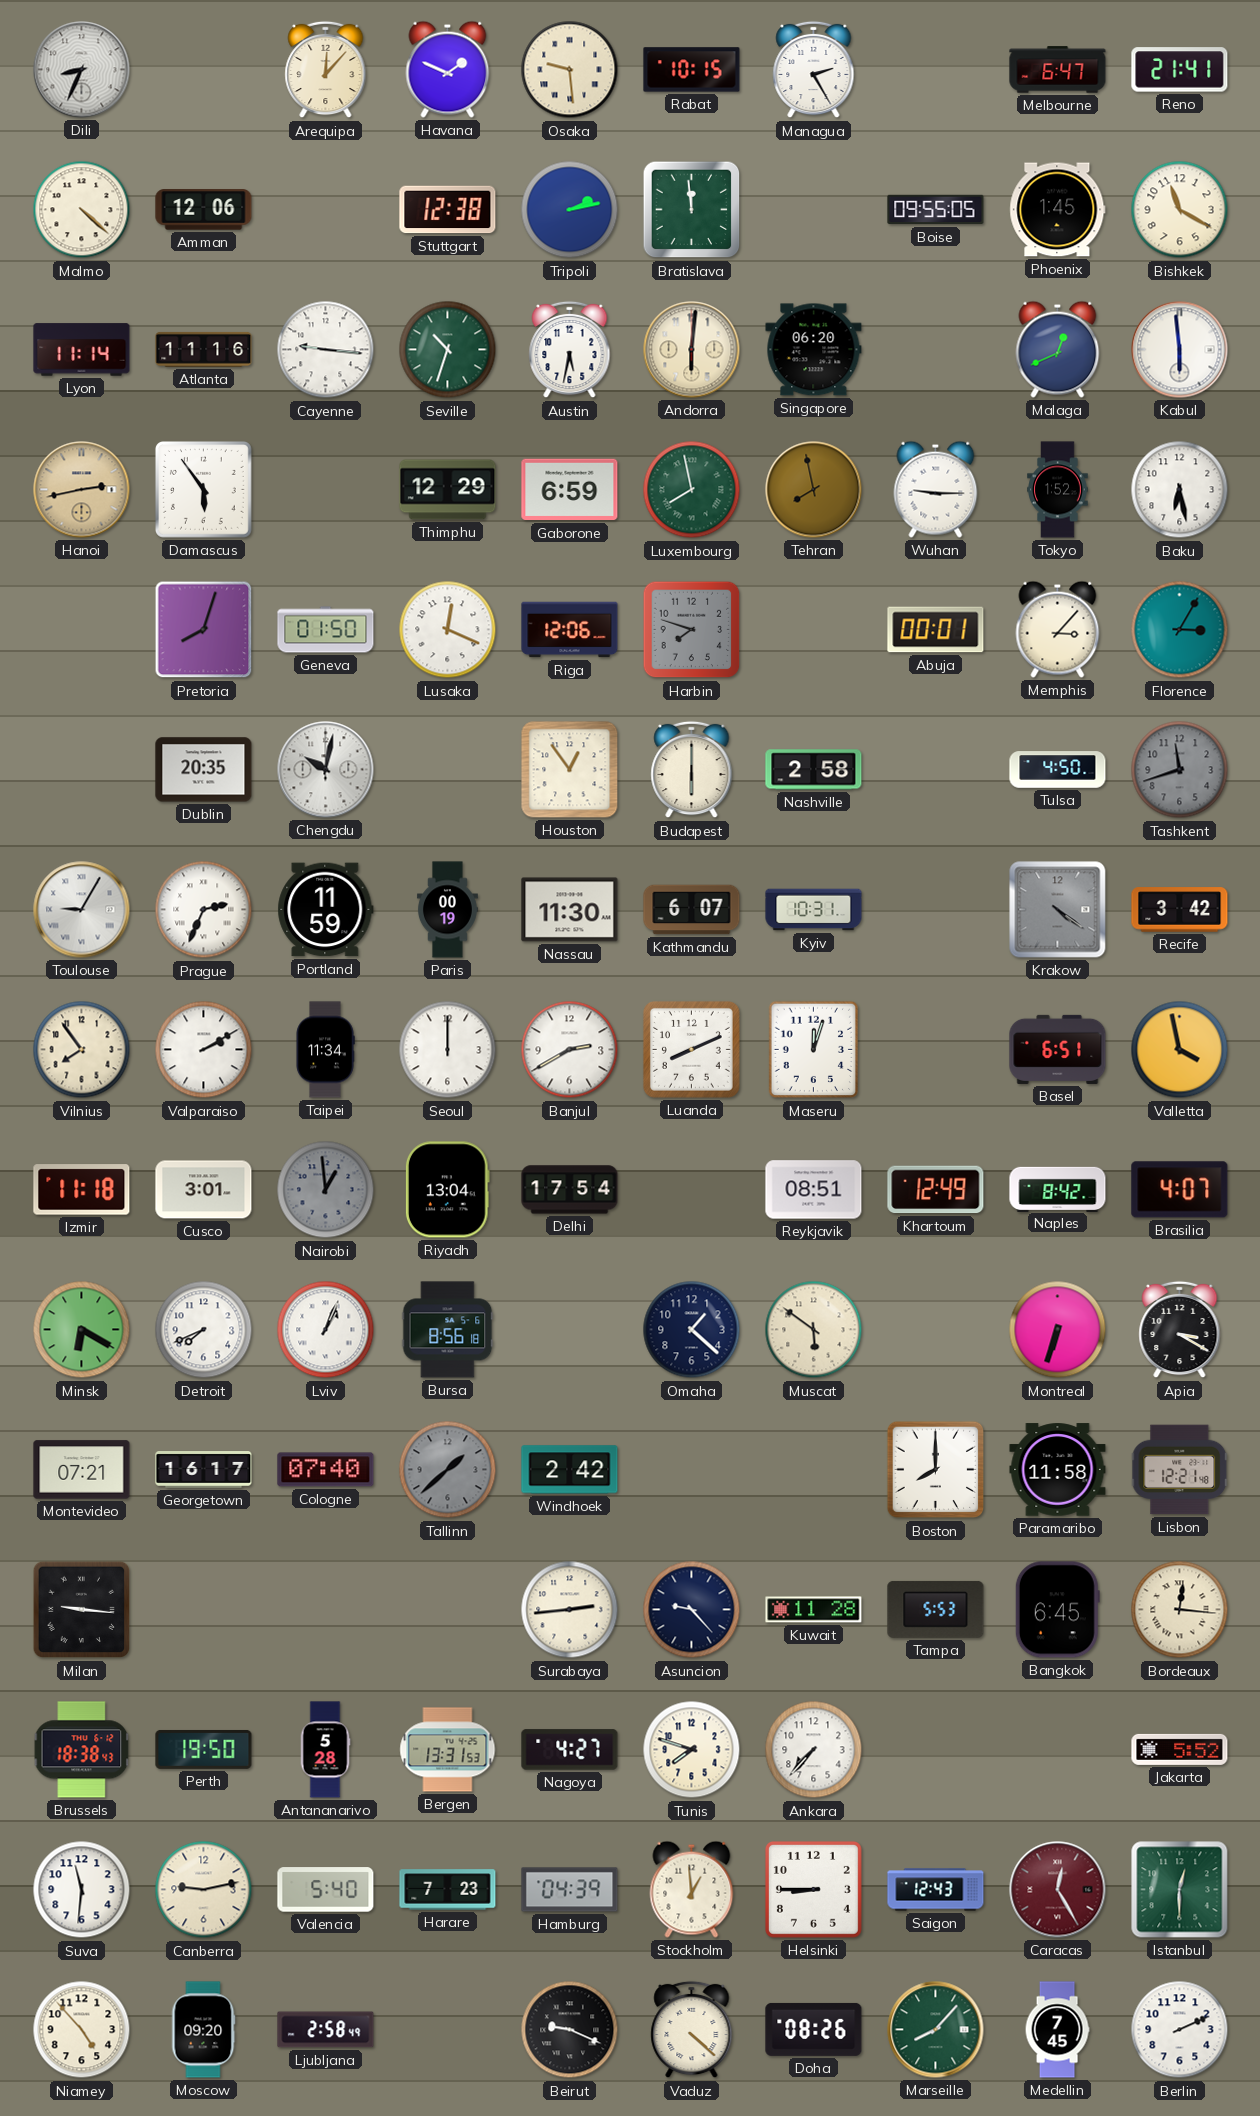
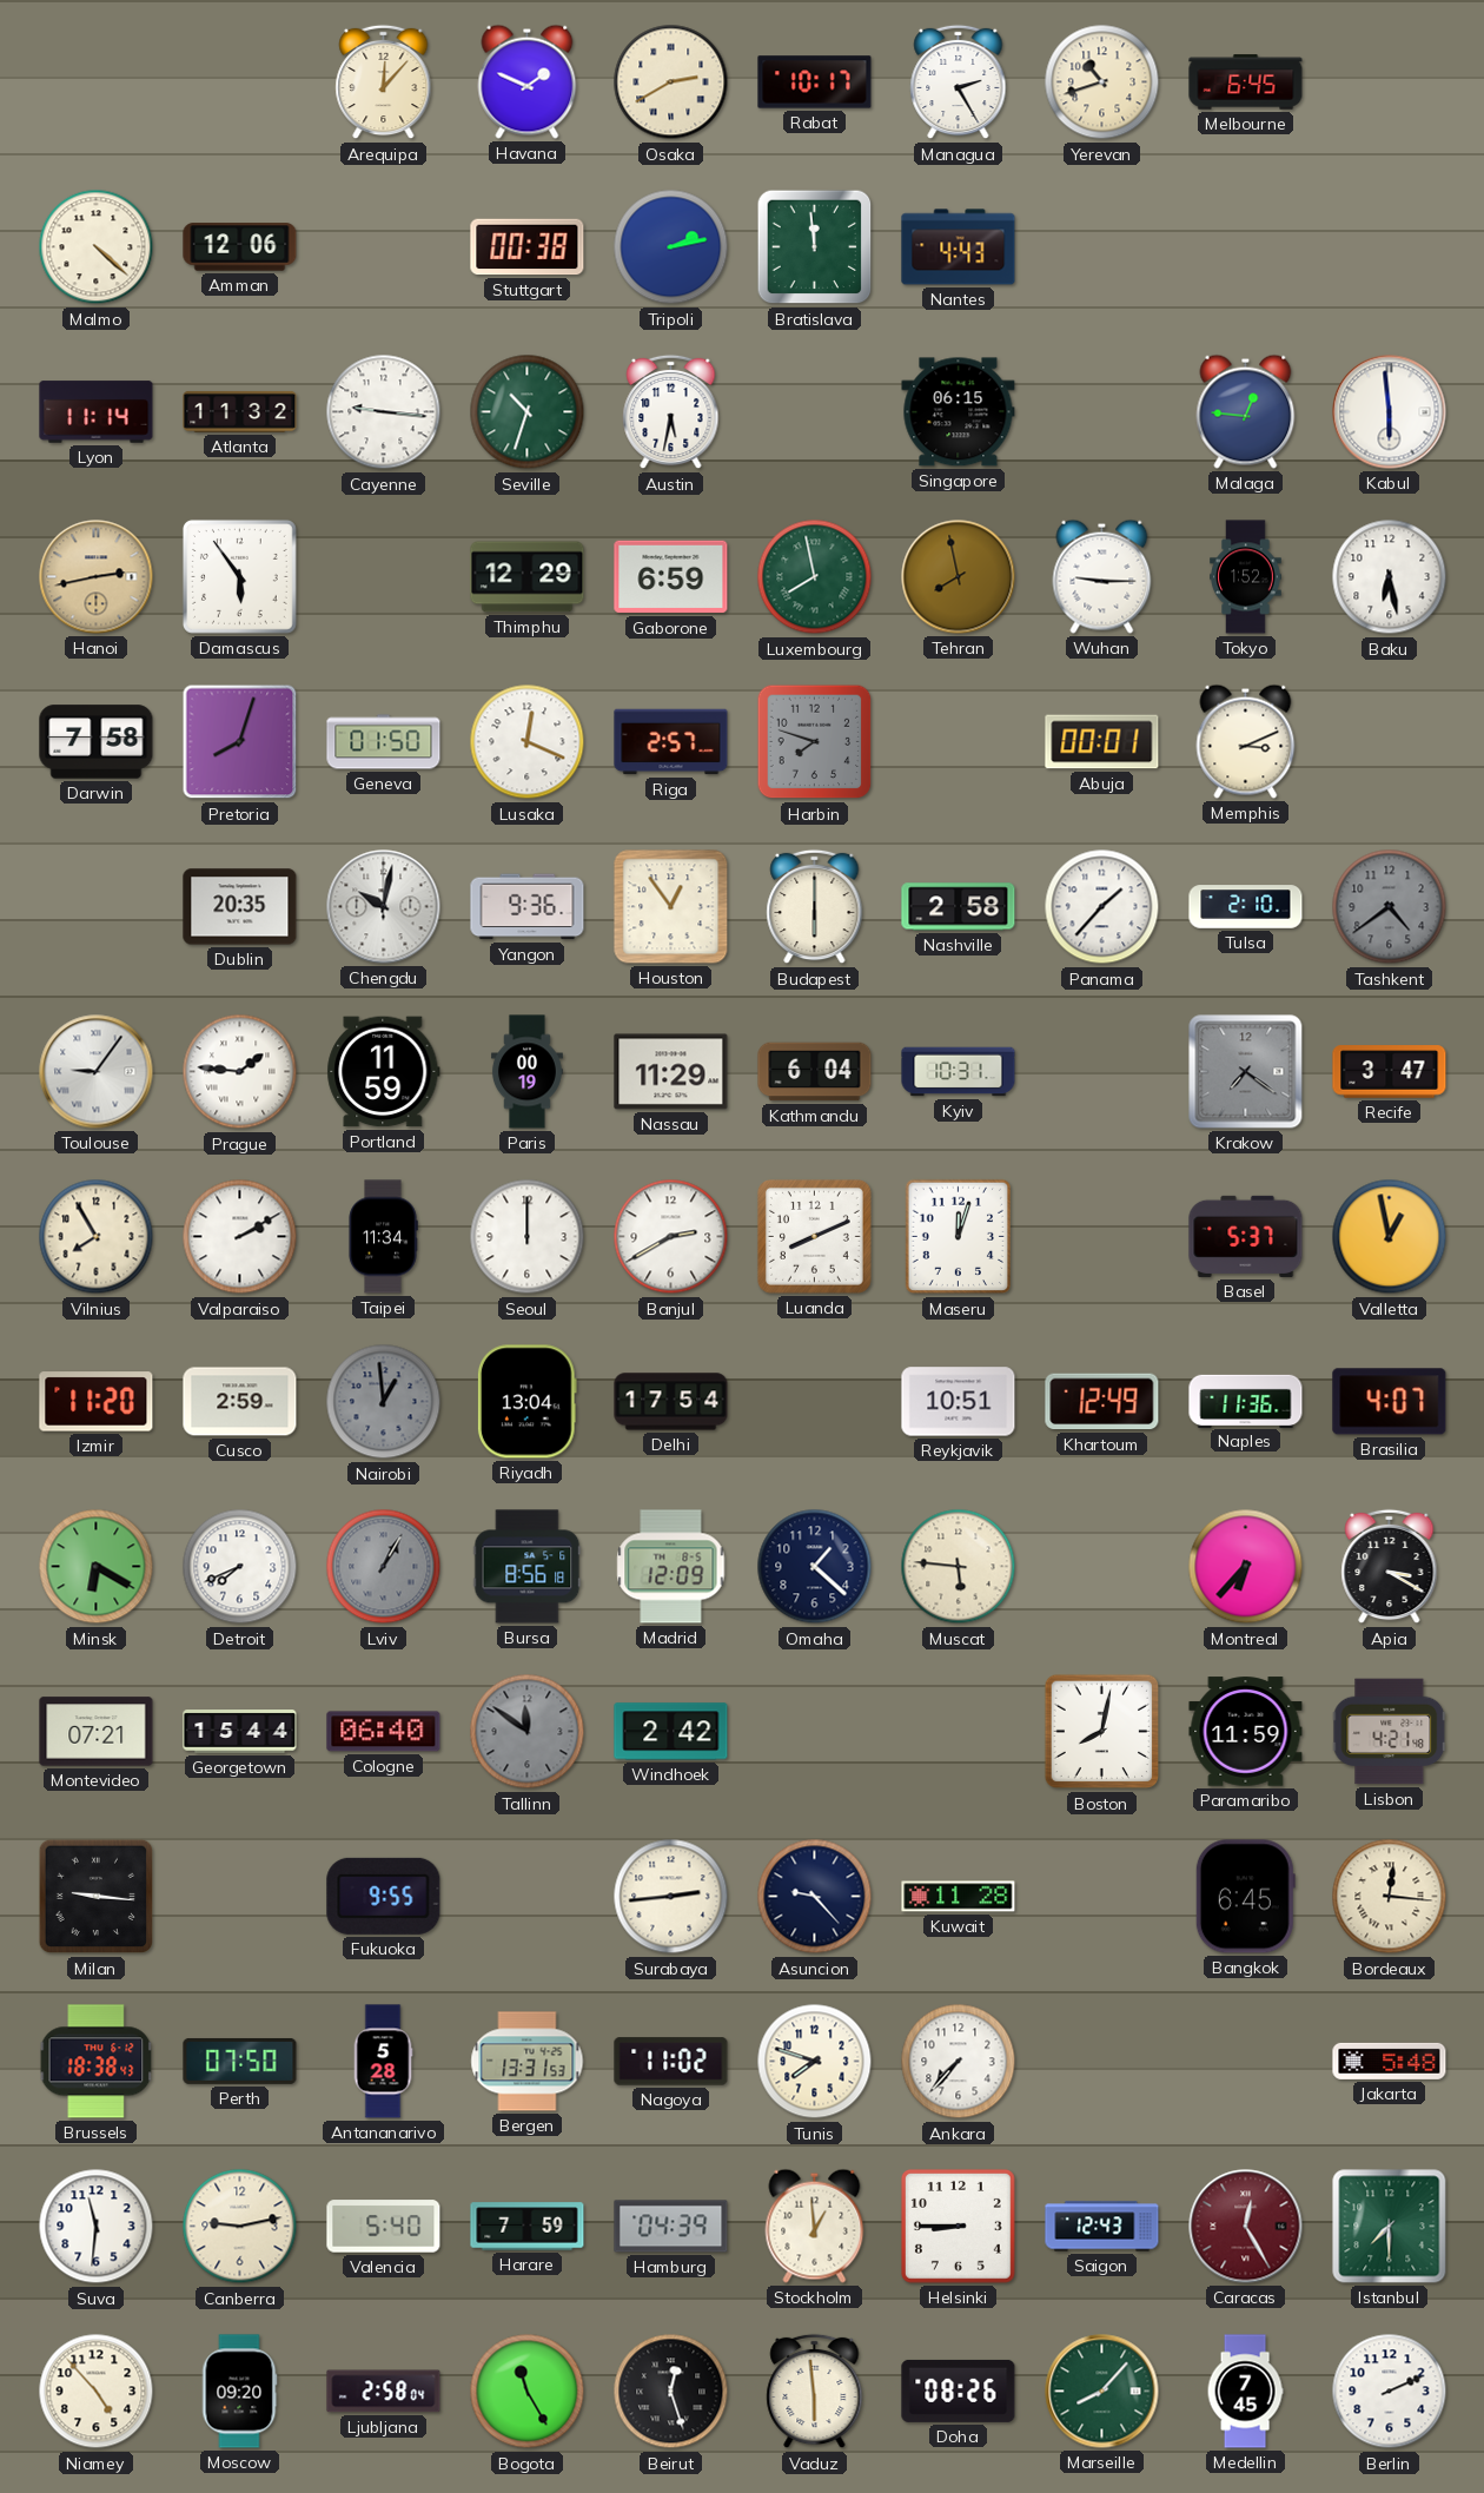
Dili: 8:34 -> none
Osaka: 9:29 -> 2:40
Rabat: 10:15 -> 10:17
Yerevan: none -> 10:42
Melbourne: 6:47 -> 6:45
Reno: 21:41 -> none
Stuttgart: 12:38 -> 00:38
Nantes: none -> 4:43
Boise: 09:55 -> none
Phoenix: 1:45 -> none
Bishkek: 11:20 -> none
Atlanta: 11:16 -> 11:32
Andorra: 6:01 -> none
Singapore: 06:20 -> 06:15
Malaga: 12:41 -> 12:46
Darwin: none -> 7:58
Riga: 12:06 -> 2:57
Memphis: 3:07 -> 3:11
Florence: 3:05 -> none
Yangon: none -> 9:36
Panama: none -> 1:37
Tulsa: 4:50 -> 2:10
Tashkent: 11:42 -> 4:39
Toulouse: 9:05 -> 9:06
Prague: 2:34 -> 1:46
Nassau: 11:30 -> 11:29
Kathmandu: 6:07 -> 6:04
Krakow: 4:21 -> 7:21
Recife: 3:42 -> 3:47
Vilnius: 7:54 -> 7:55
Basel: 6:51 -> 5:37
Valletta: 3:58 -> 12:58
Izmir: 11:18 -> 11:20
Cusco: 3:01 -> 2:59
Reykjavik: 08:51 -> 10:51
Naples: 8:42 -> 11:36
Lviv: 1:04 -> 1:05
Lviv dial: white -> grey
Madrid: none -> 12:09
Muscat: 5:51 -> 5:46
Montreal: 6:33 -> 6:37
Georgetown: 16:17 -> 15:44
Cologne: 07:40 -> 06:40
Tallinn: 1:38 -> 11:51
Boston: 8:00 -> 8:02
Paramaribo: 11:58 -> 11:59
Lisbon: 12:21 -> 4:21
Fukuoka: none -> 9:55
Tampa: 5:53 -> none
Perth: 19:50 -> 07:50
Nagoya: 4:27 -> 11:02
Jakarta: 5:52 -> 5:48
Harare: 7:23 -> 7:59
Istanbul: 12:30 -> 7:30
Ljubljana: 2:58:49 -> 2:58:04
Bogota: none -> 11:25
Beirut: 9:19 -> 12:27
Vaduz: 4:22 -> 5:59
